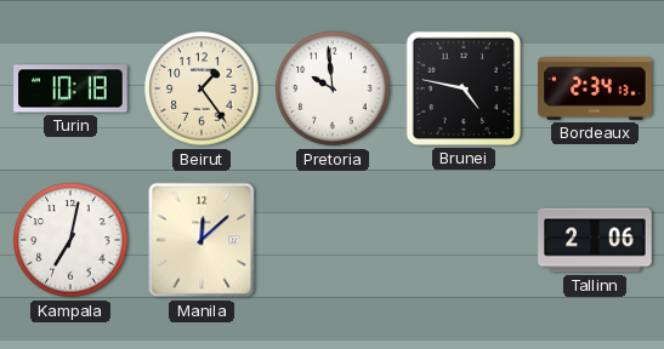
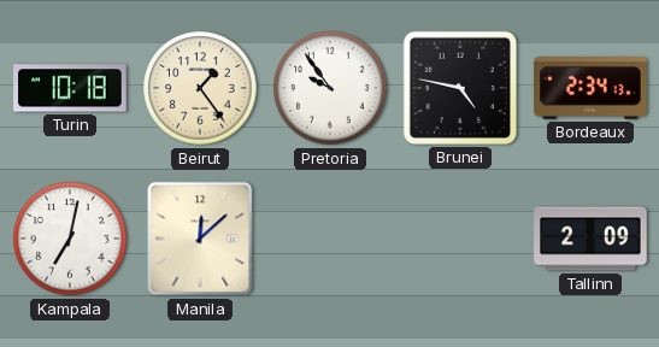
Pretoria: 9:59 -> 9:54
Tallinn: 2:06 -> 2:09
